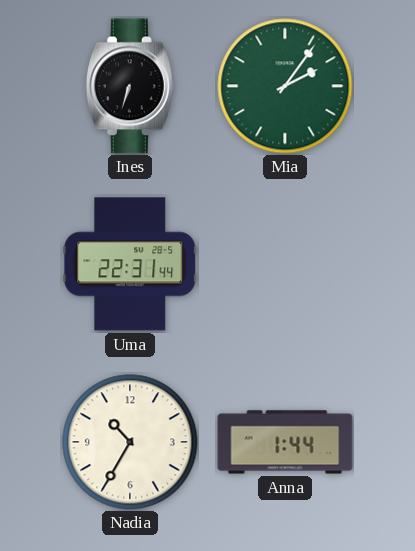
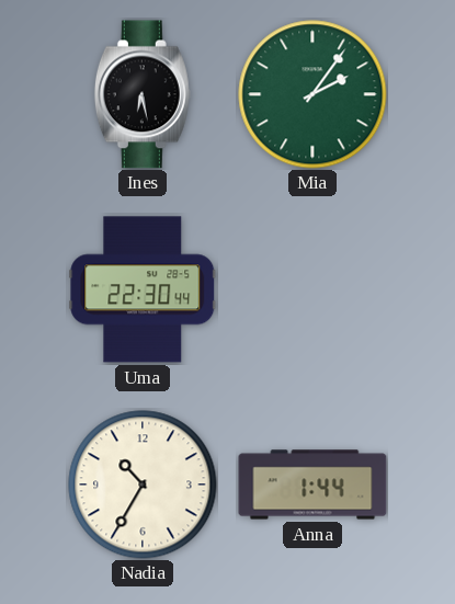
Ines: 6:33 -> 6:28
Uma: 22:31 -> 22:30
